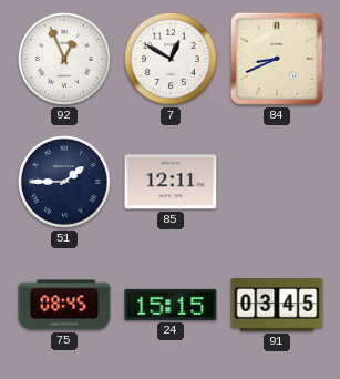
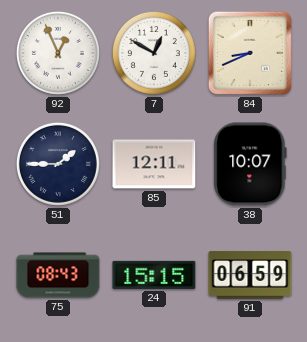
38: none -> 10:07
75: 08:45 -> 08:43
91: 03:45 -> 06:59
